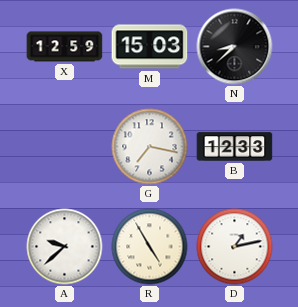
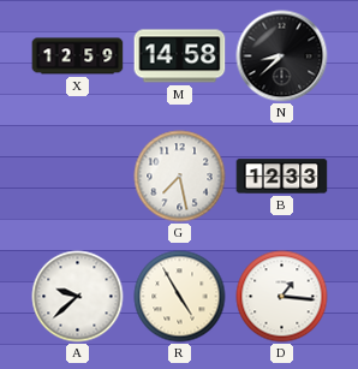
M: 15:03 -> 14:58
G: 7:17 -> 7:28
D: 1:13 -> 1:16
